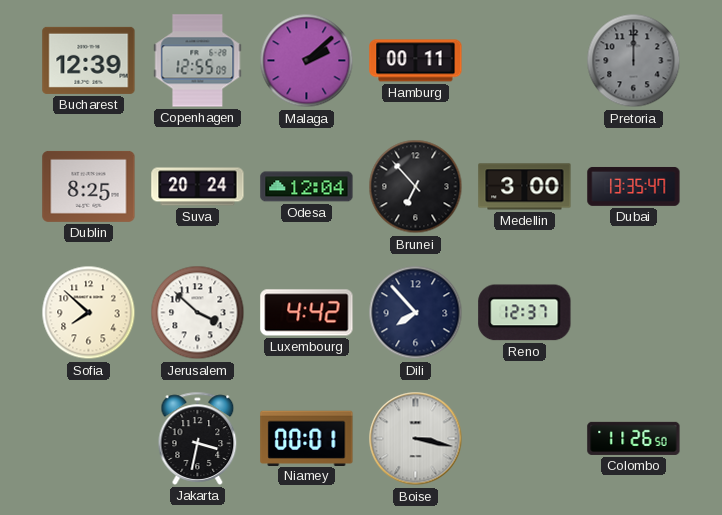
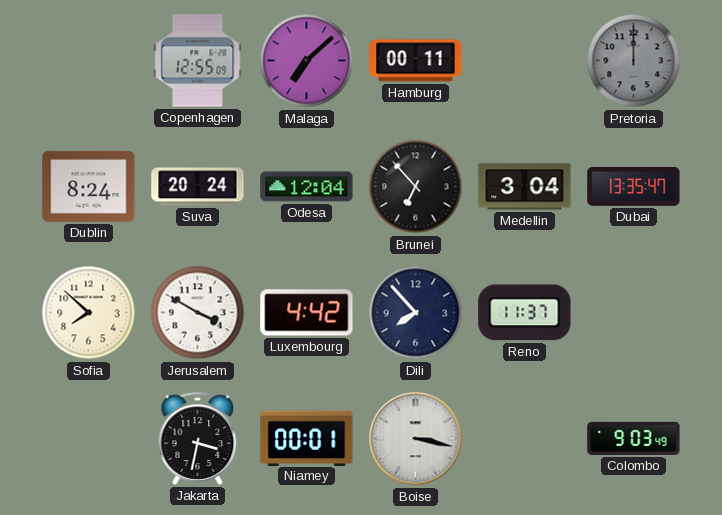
Bucharest: 12:39 -> none
Malaga: 2:08 -> 7:08
Dublin: 8:25 -> 8:24
Medellin: 3:00 -> 3:04
Jerusalem: 3:52 -> 3:50
Reno: 12:37 -> 11:37
Colombo: 11:26 -> 9:03
